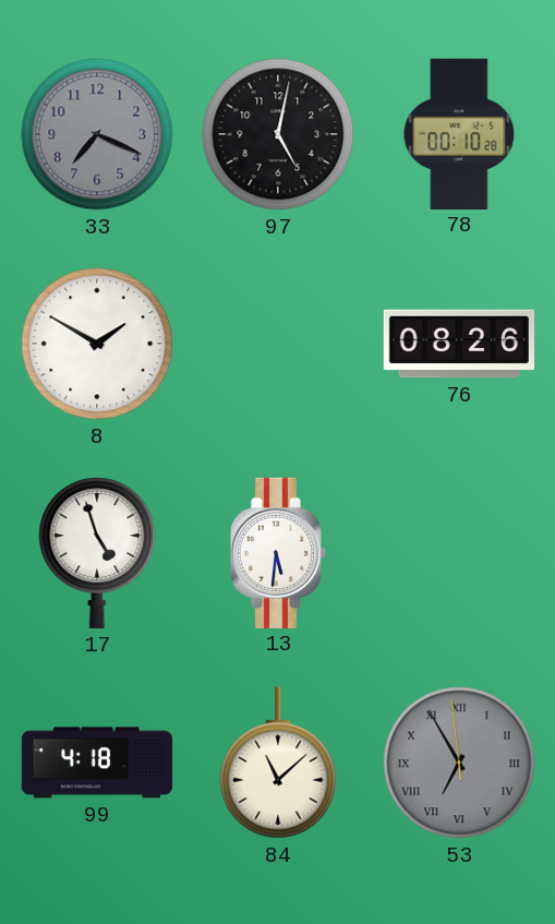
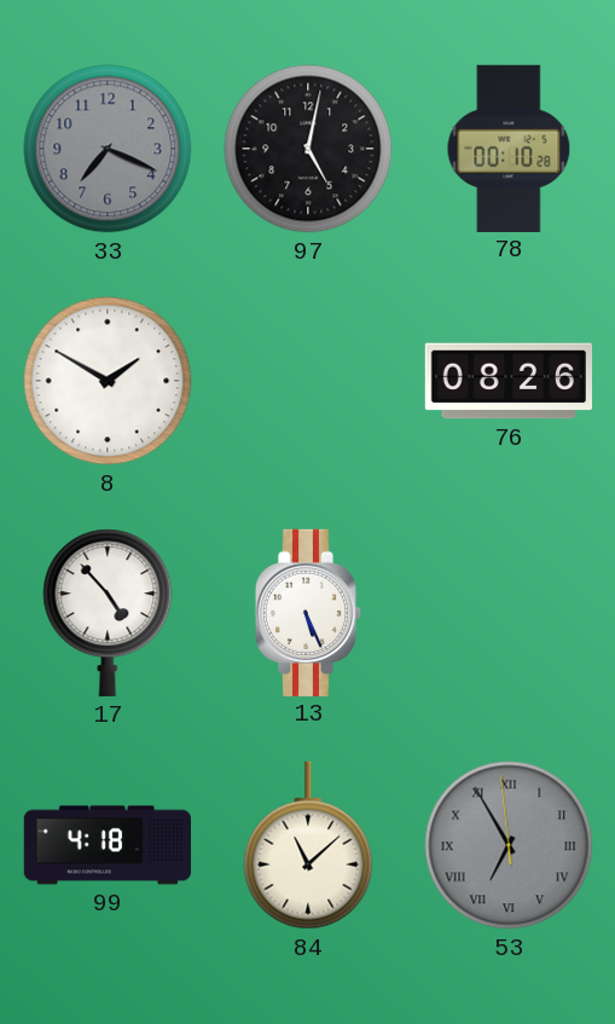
17: 4:57 -> 4:53
13: 5:31 -> 5:26
